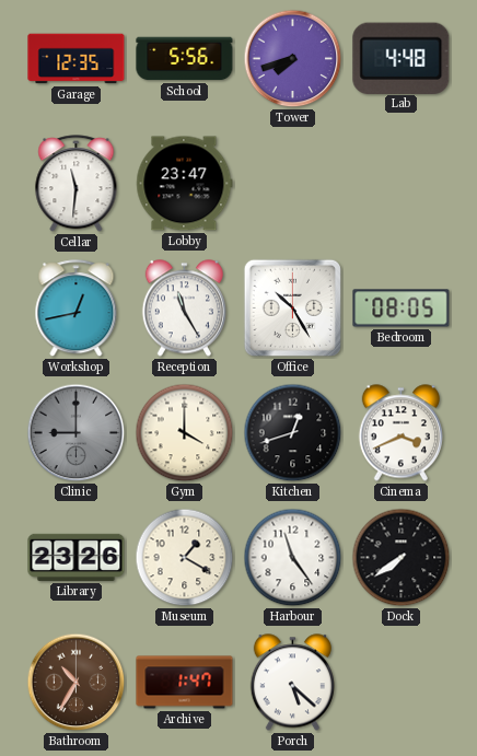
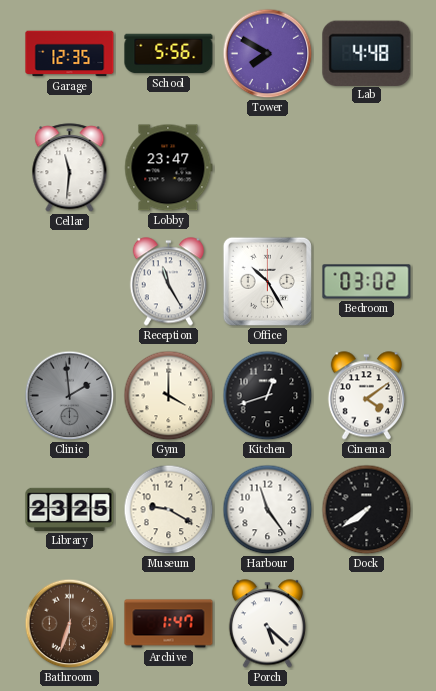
Tower: 7:42 -> 7:50
Workshop: 12:43 -> none
Bedroom: 08:05 -> 03:02
Clinic: 9:00 -> 1:59
Cinema: 3:41 -> 4:09
Library: 23:26 -> 23:25
Museum: 1:20 -> 9:20
Bathroom: 10:35 -> 6:33
